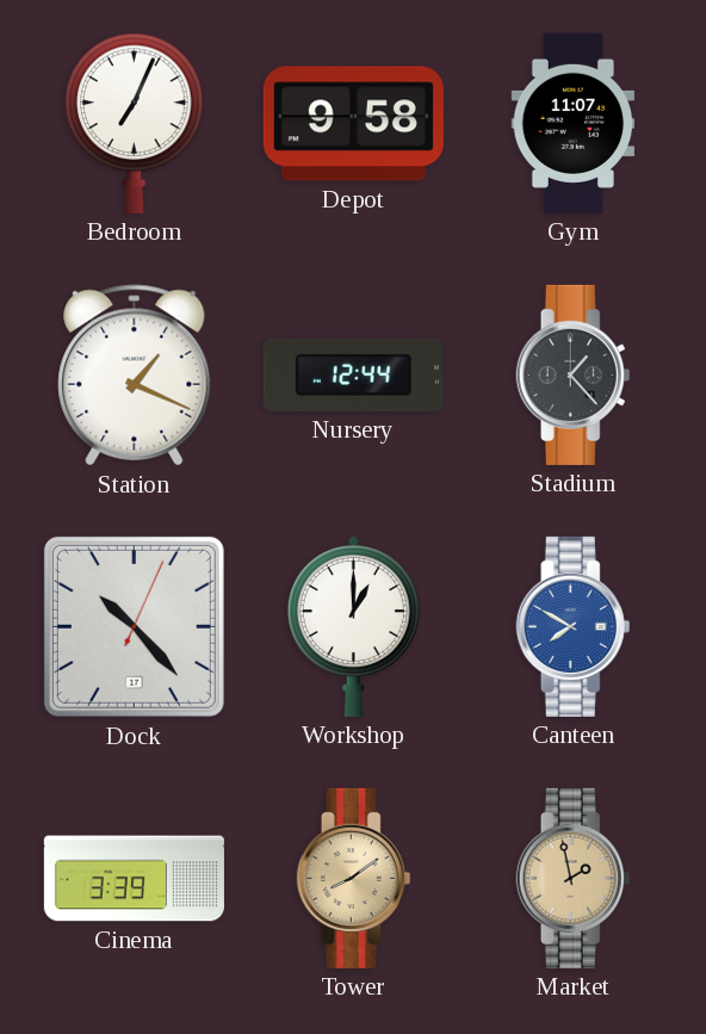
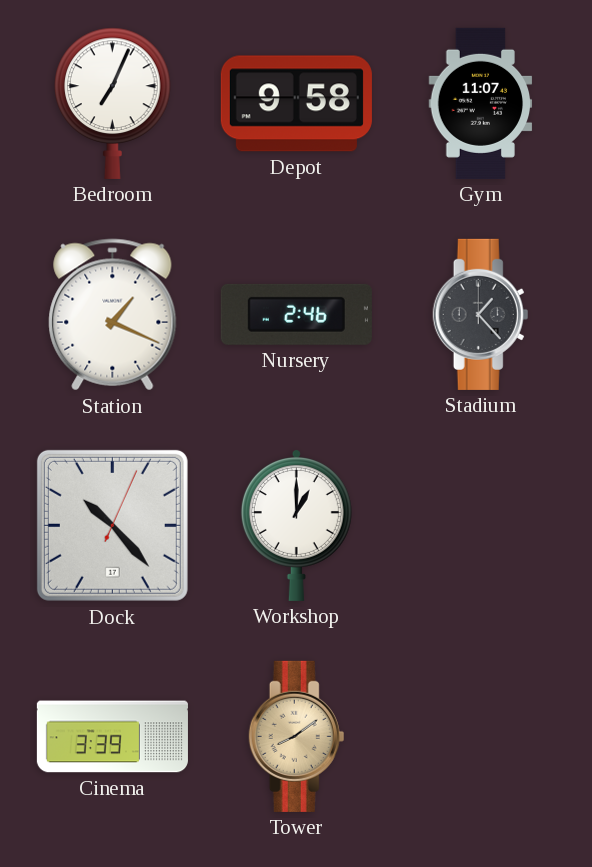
Nursery: 12:44 -> 2:46
Canteen: 7:50 -> none
Market: 1:58 -> none
